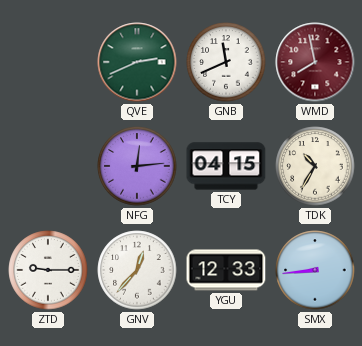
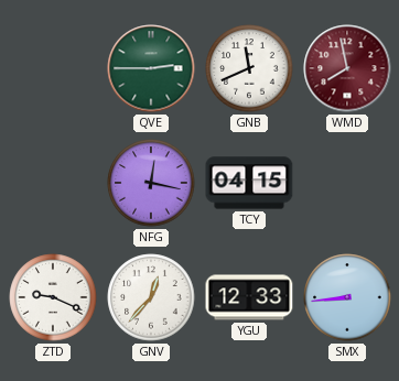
QVE: 2:41 -> 2:45
NFG: 12:14 -> 12:17
TDK: 10:35 -> none
ZTD: 9:15 -> 9:19
